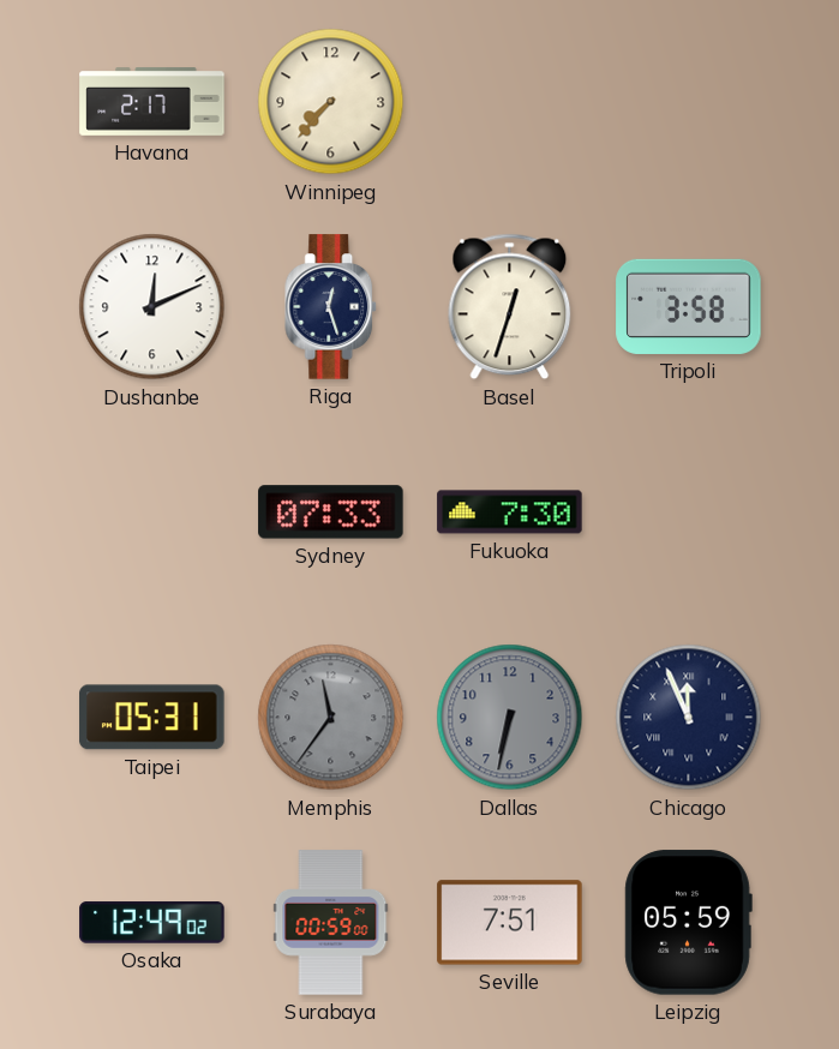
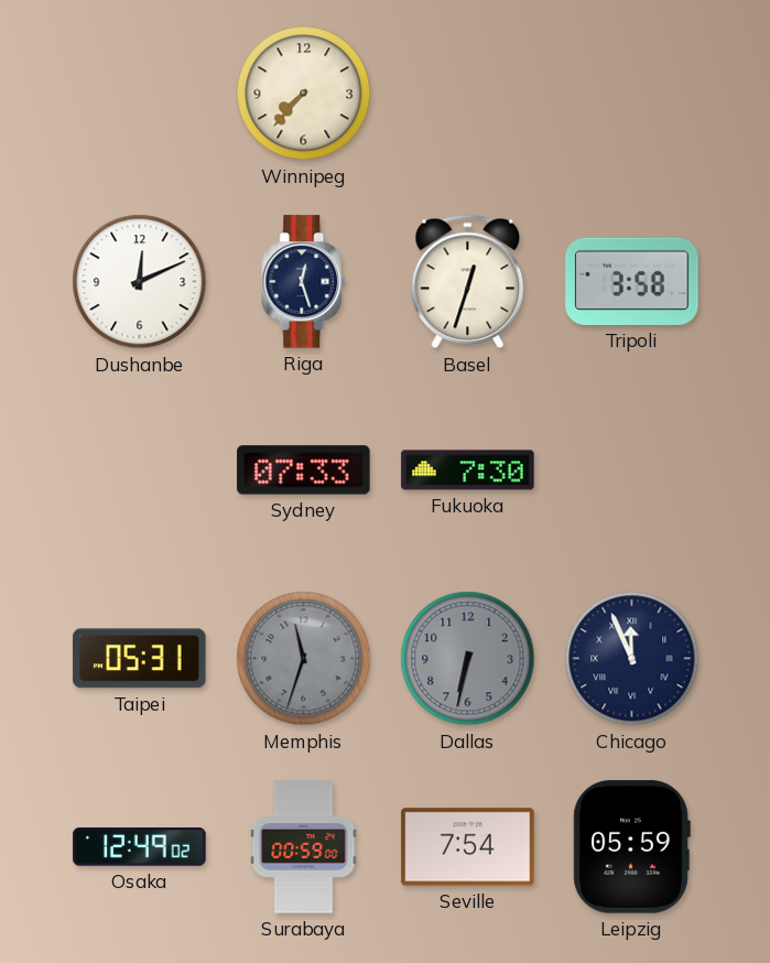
Havana: 2:17 -> none
Memphis: 11:36 -> 11:33
Seville: 7:51 -> 7:54
